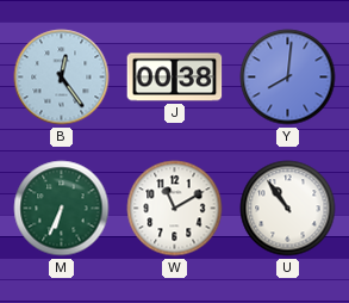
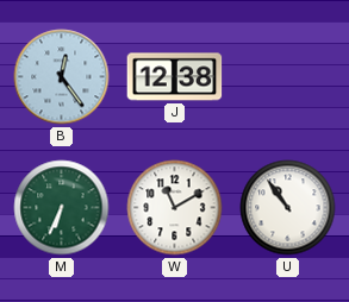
J: 00:38 -> 12:38
Y: 8:01 -> none
